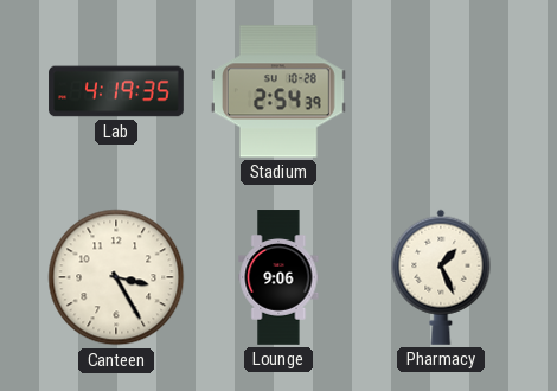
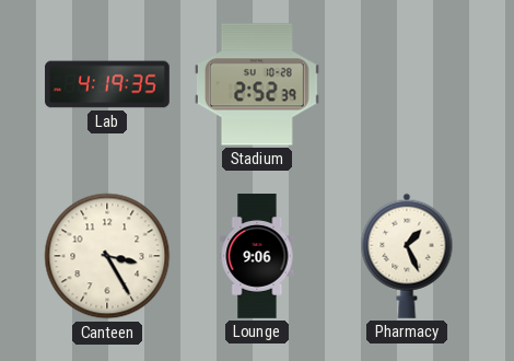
Stadium: 2:54 -> 2:52
